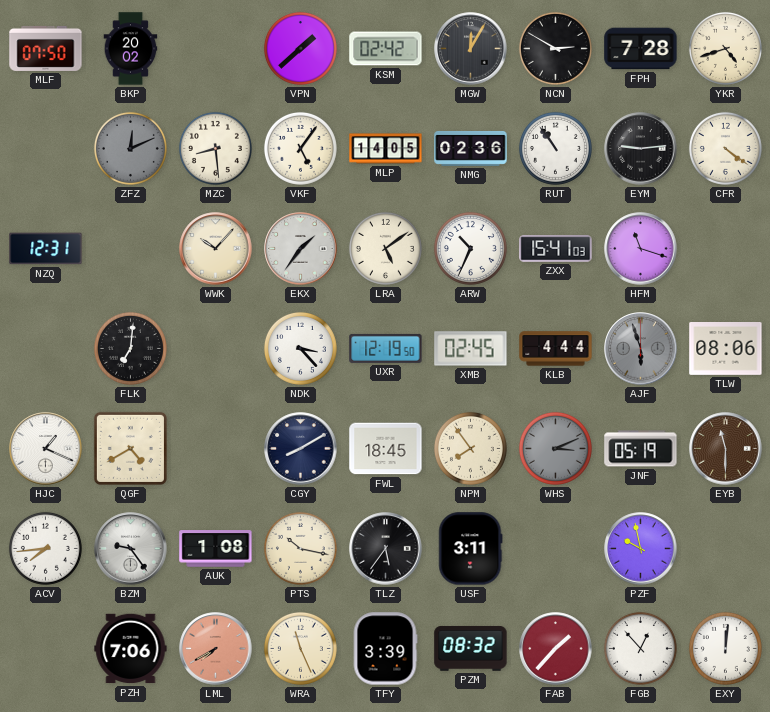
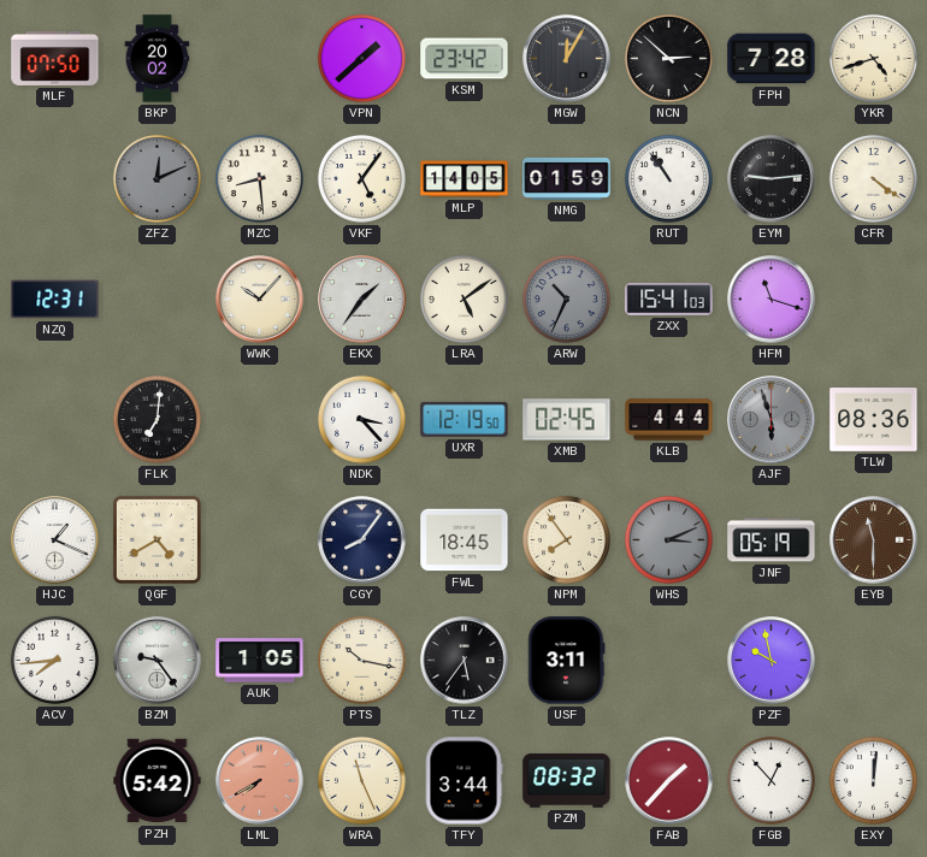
KSM: 02:42 -> 23:42
NCN: 2:50 -> 2:52
NMG: 02:36 -> 01:59
ARW dial: white -> grey
TLW: 08:06 -> 08:36
CGY: 8:10 -> 8:06
AUK: 1:08 -> 1:05
PZH: 7:06 -> 5:42
TFY: 3:39 -> 3:44
